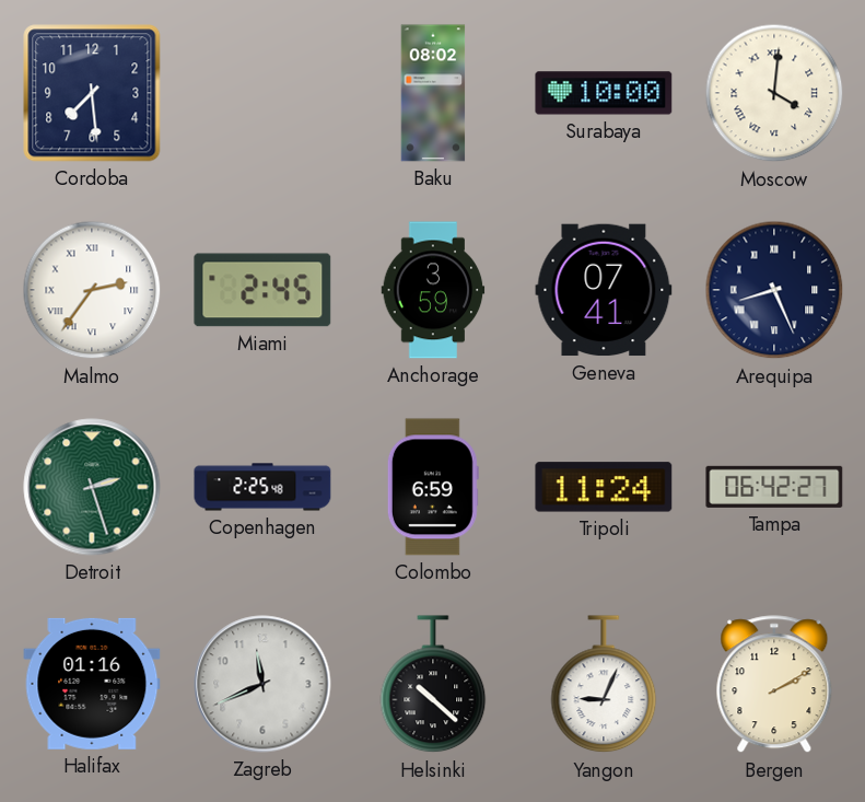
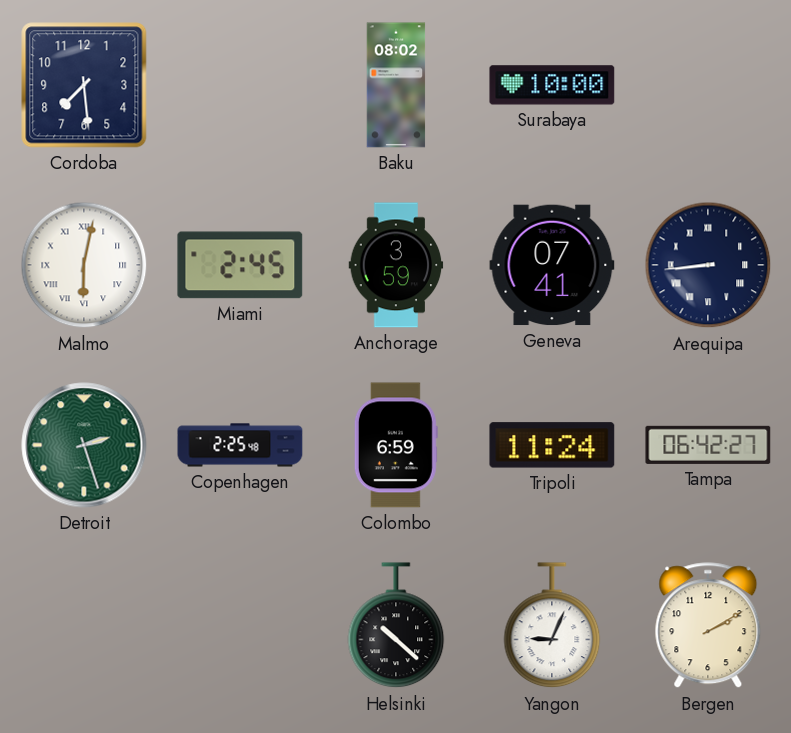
Moscow: 4:01 -> none
Malmo: 2:36 -> 6:02
Arequipa: 8:26 -> 8:44
Halifax: 01:16 -> none
Zagreb: 11:41 -> none
